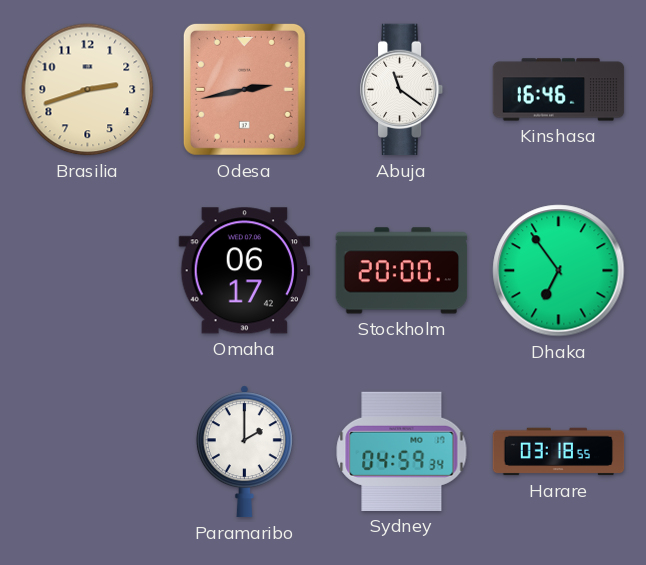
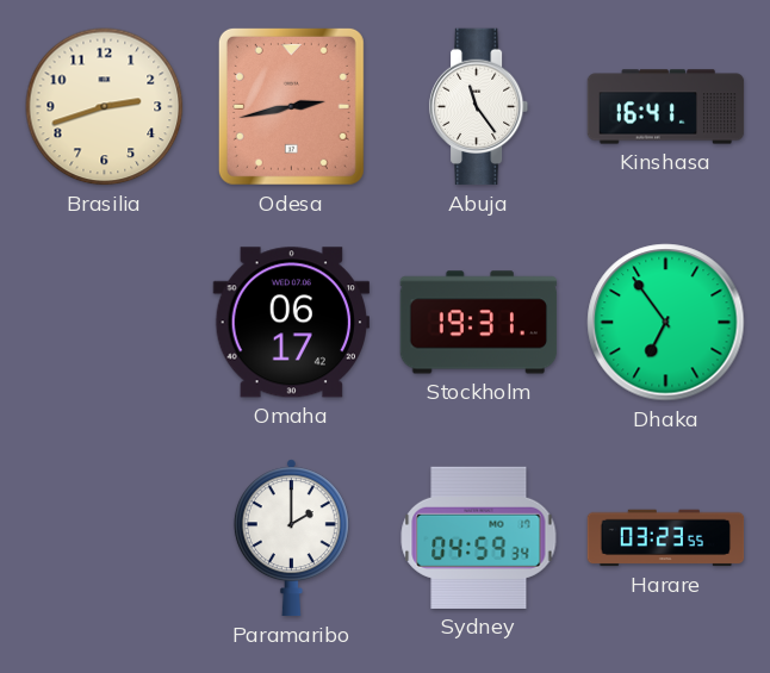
Abuja: 11:21 -> 11:24
Kinshasa: 16:46 -> 16:41
Stockholm: 20:00 -> 19:31
Harare: 03:18 -> 03:23
